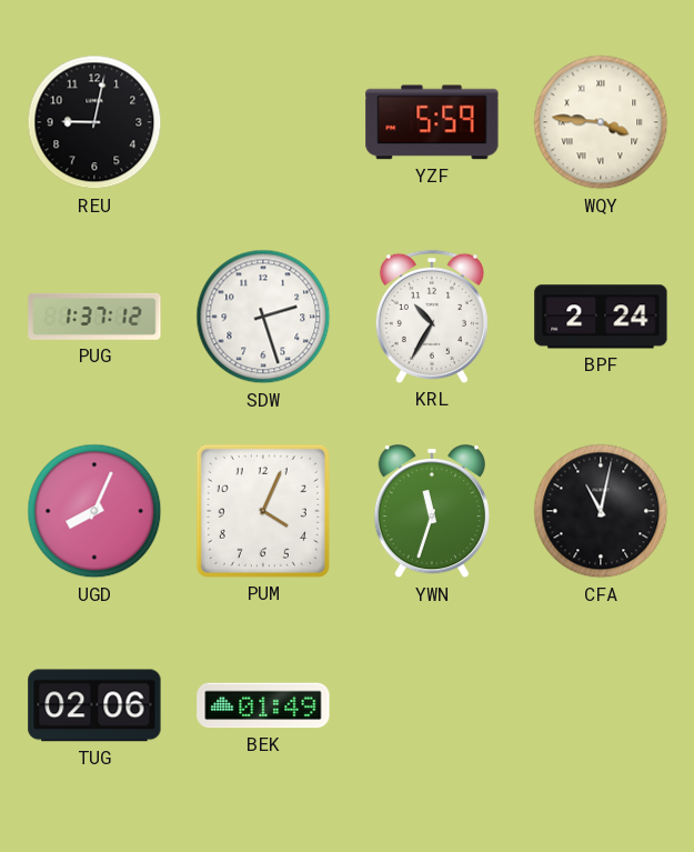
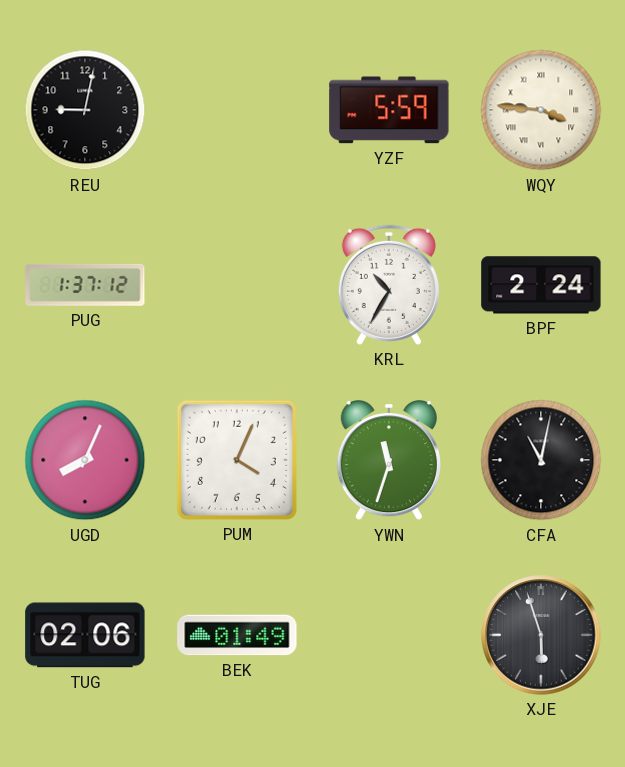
SDW: 2:27 -> none
XJE: none -> 5:57
